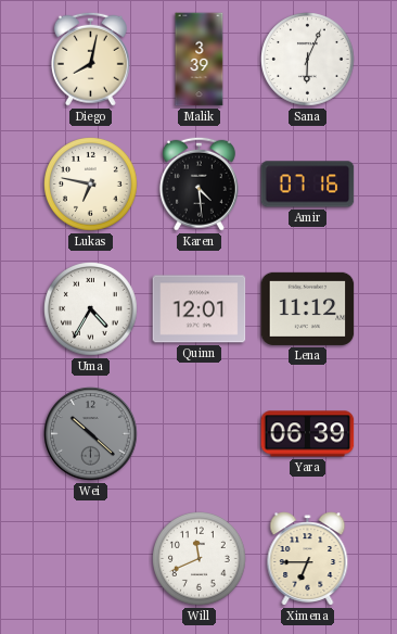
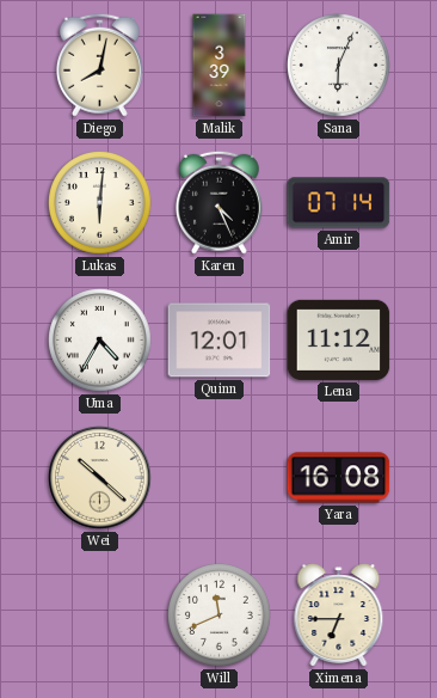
Lukas: 6:47 -> 6:01
Karen: 4:29 -> 4:26
Amir: 07:16 -> 07:14
Wei dial: grey -> cream
Yara: 06:39 -> 16:08
